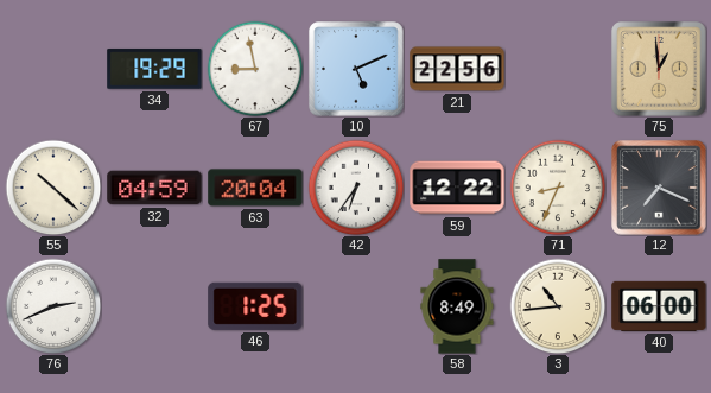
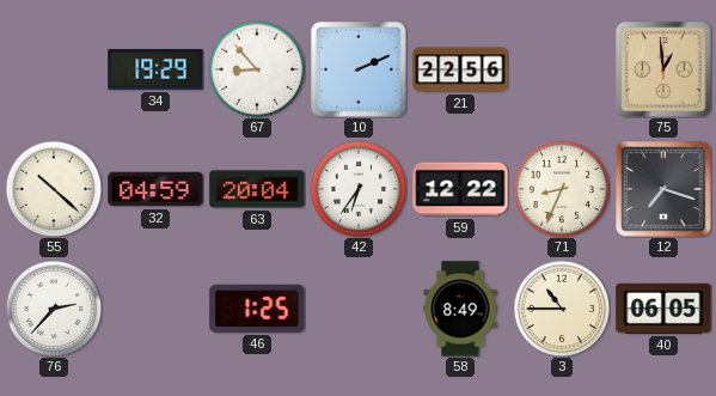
67: 8:58 -> 8:53
10: 5:11 -> 2:11
12: 7:19 -> 7:18
76: 2:41 -> 2:37
3: 10:44 -> 10:45
40: 06:00 -> 06:05
